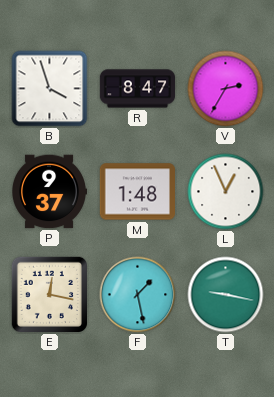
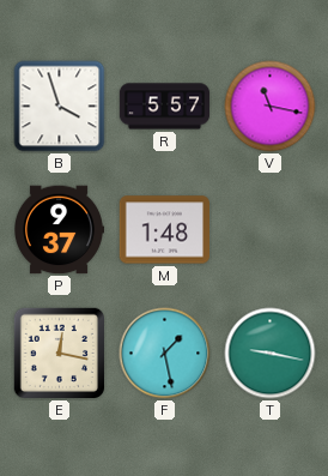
R: 8:47 -> 5:57
V: 2:35 -> 11:17
L: 12:56 -> none
